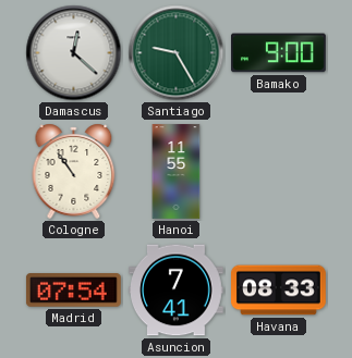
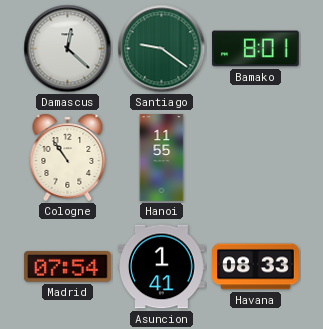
Santiago: 9:25 -> 9:21
Bamako: 9:00 -> 8:01
Asuncion: 7:41 -> 1:41
